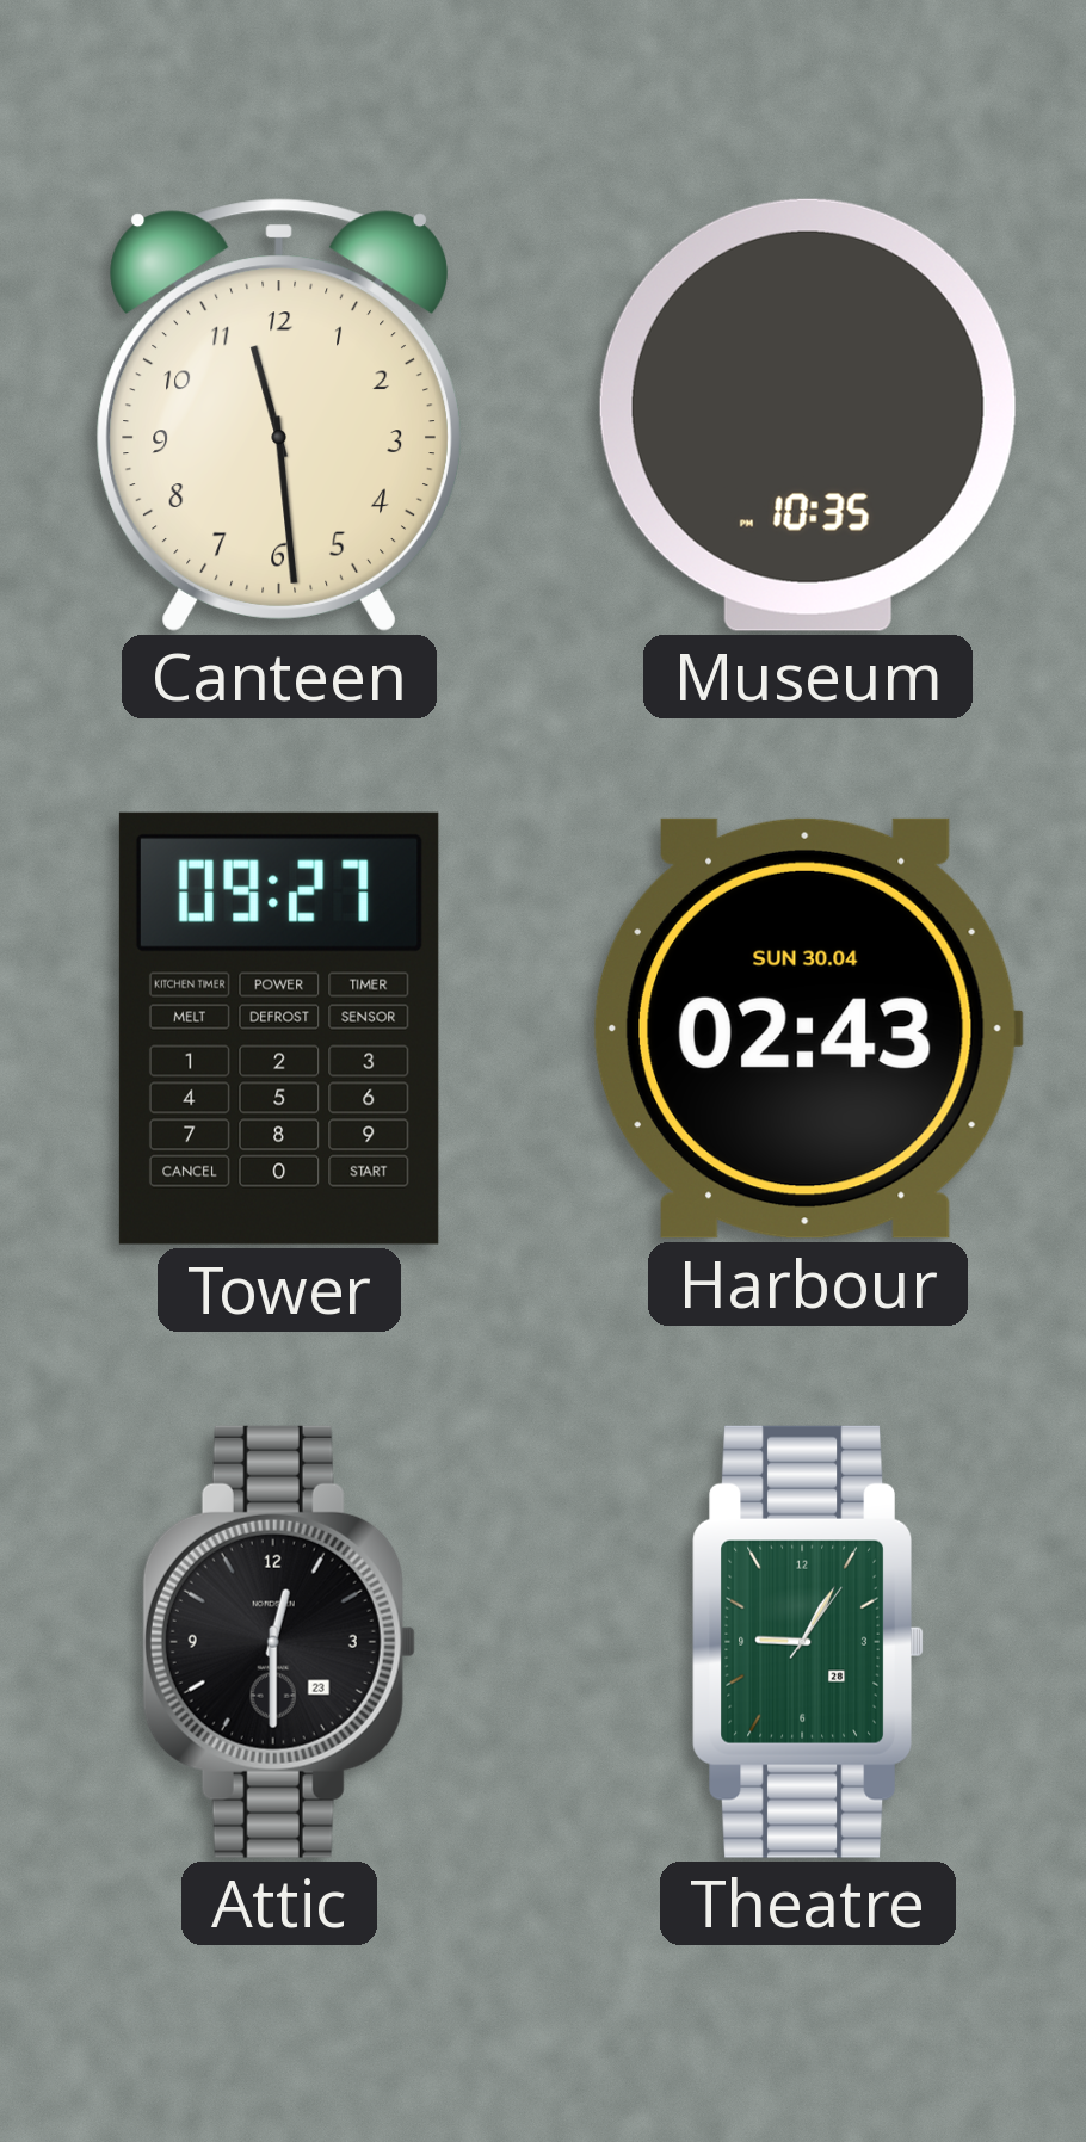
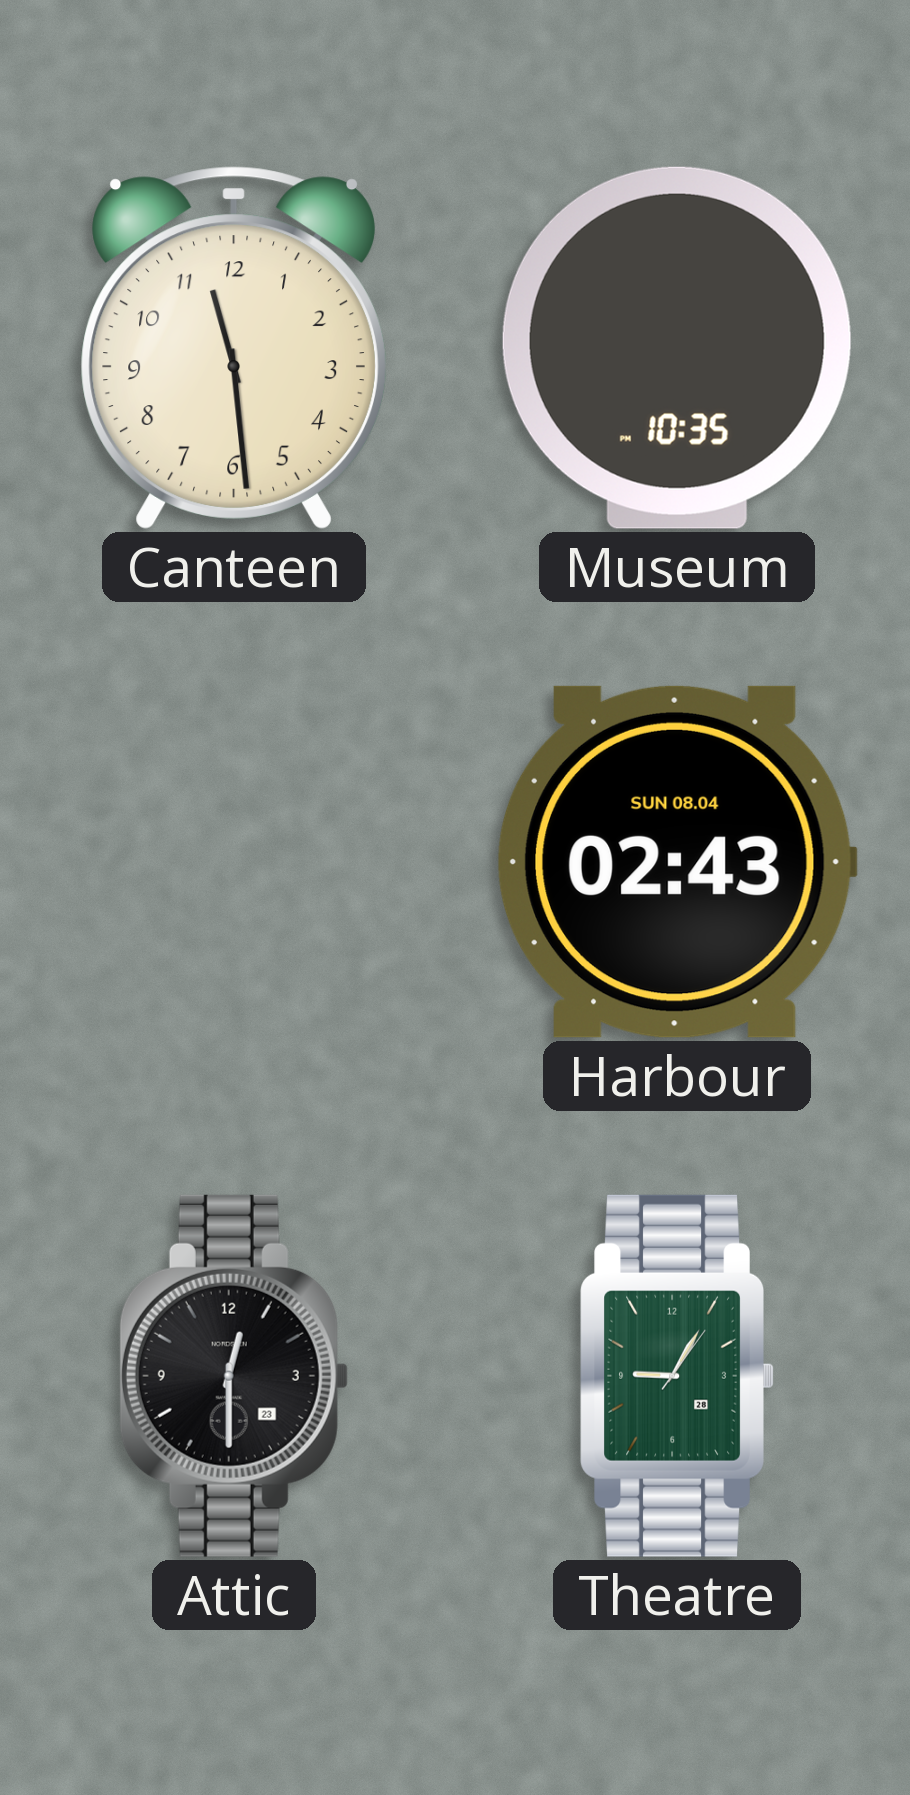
Tower: 09:27 -> none
Harbour date: SUN 30.04 -> SUN 08.04
